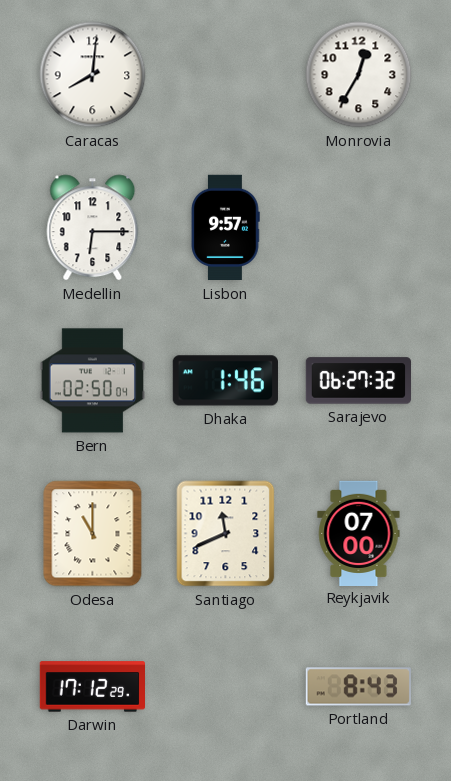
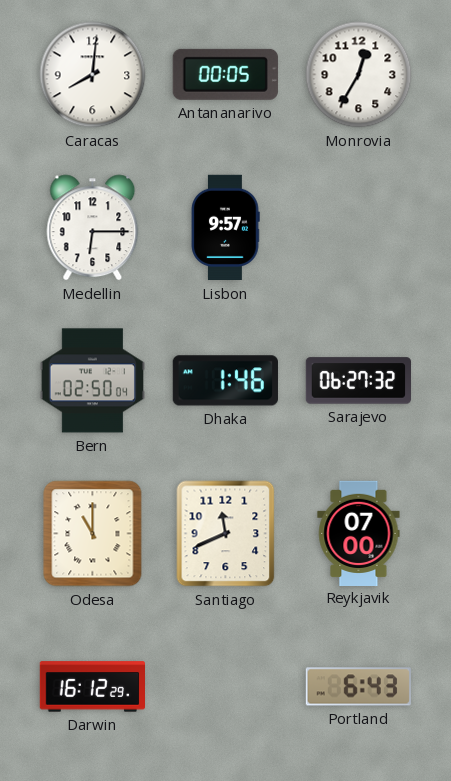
Antananarivo: none -> 00:05
Darwin: 17:12 -> 16:12
Portland: 8:43 -> 6:43
